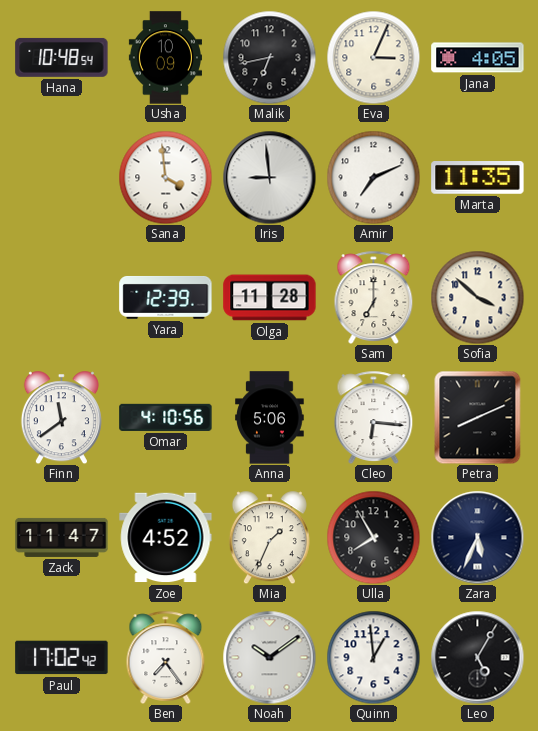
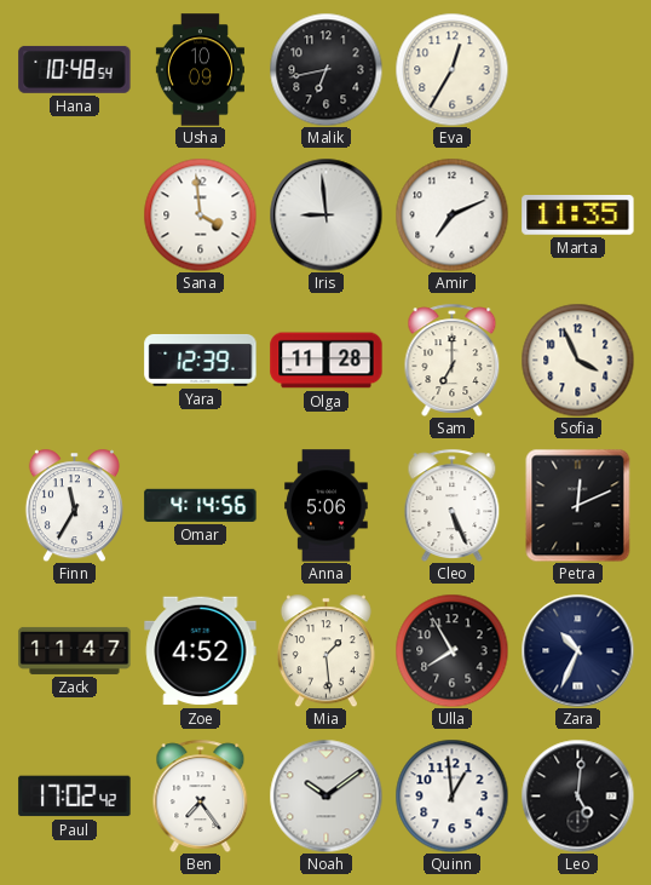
Eva: 3:04 -> 12:35
Jana: 4:05 -> none
Sofia: 3:52 -> 3:56
Finn: 11:39 -> 11:35
Omar: 4:10 -> 4:14
Cleo: 6:16 -> 5:26
Petra: 8:11 -> 12:11
Mia: 1:34 -> 1:29
Zara: 5:34 -> 10:34
Leo: 5:05 -> 5:01
